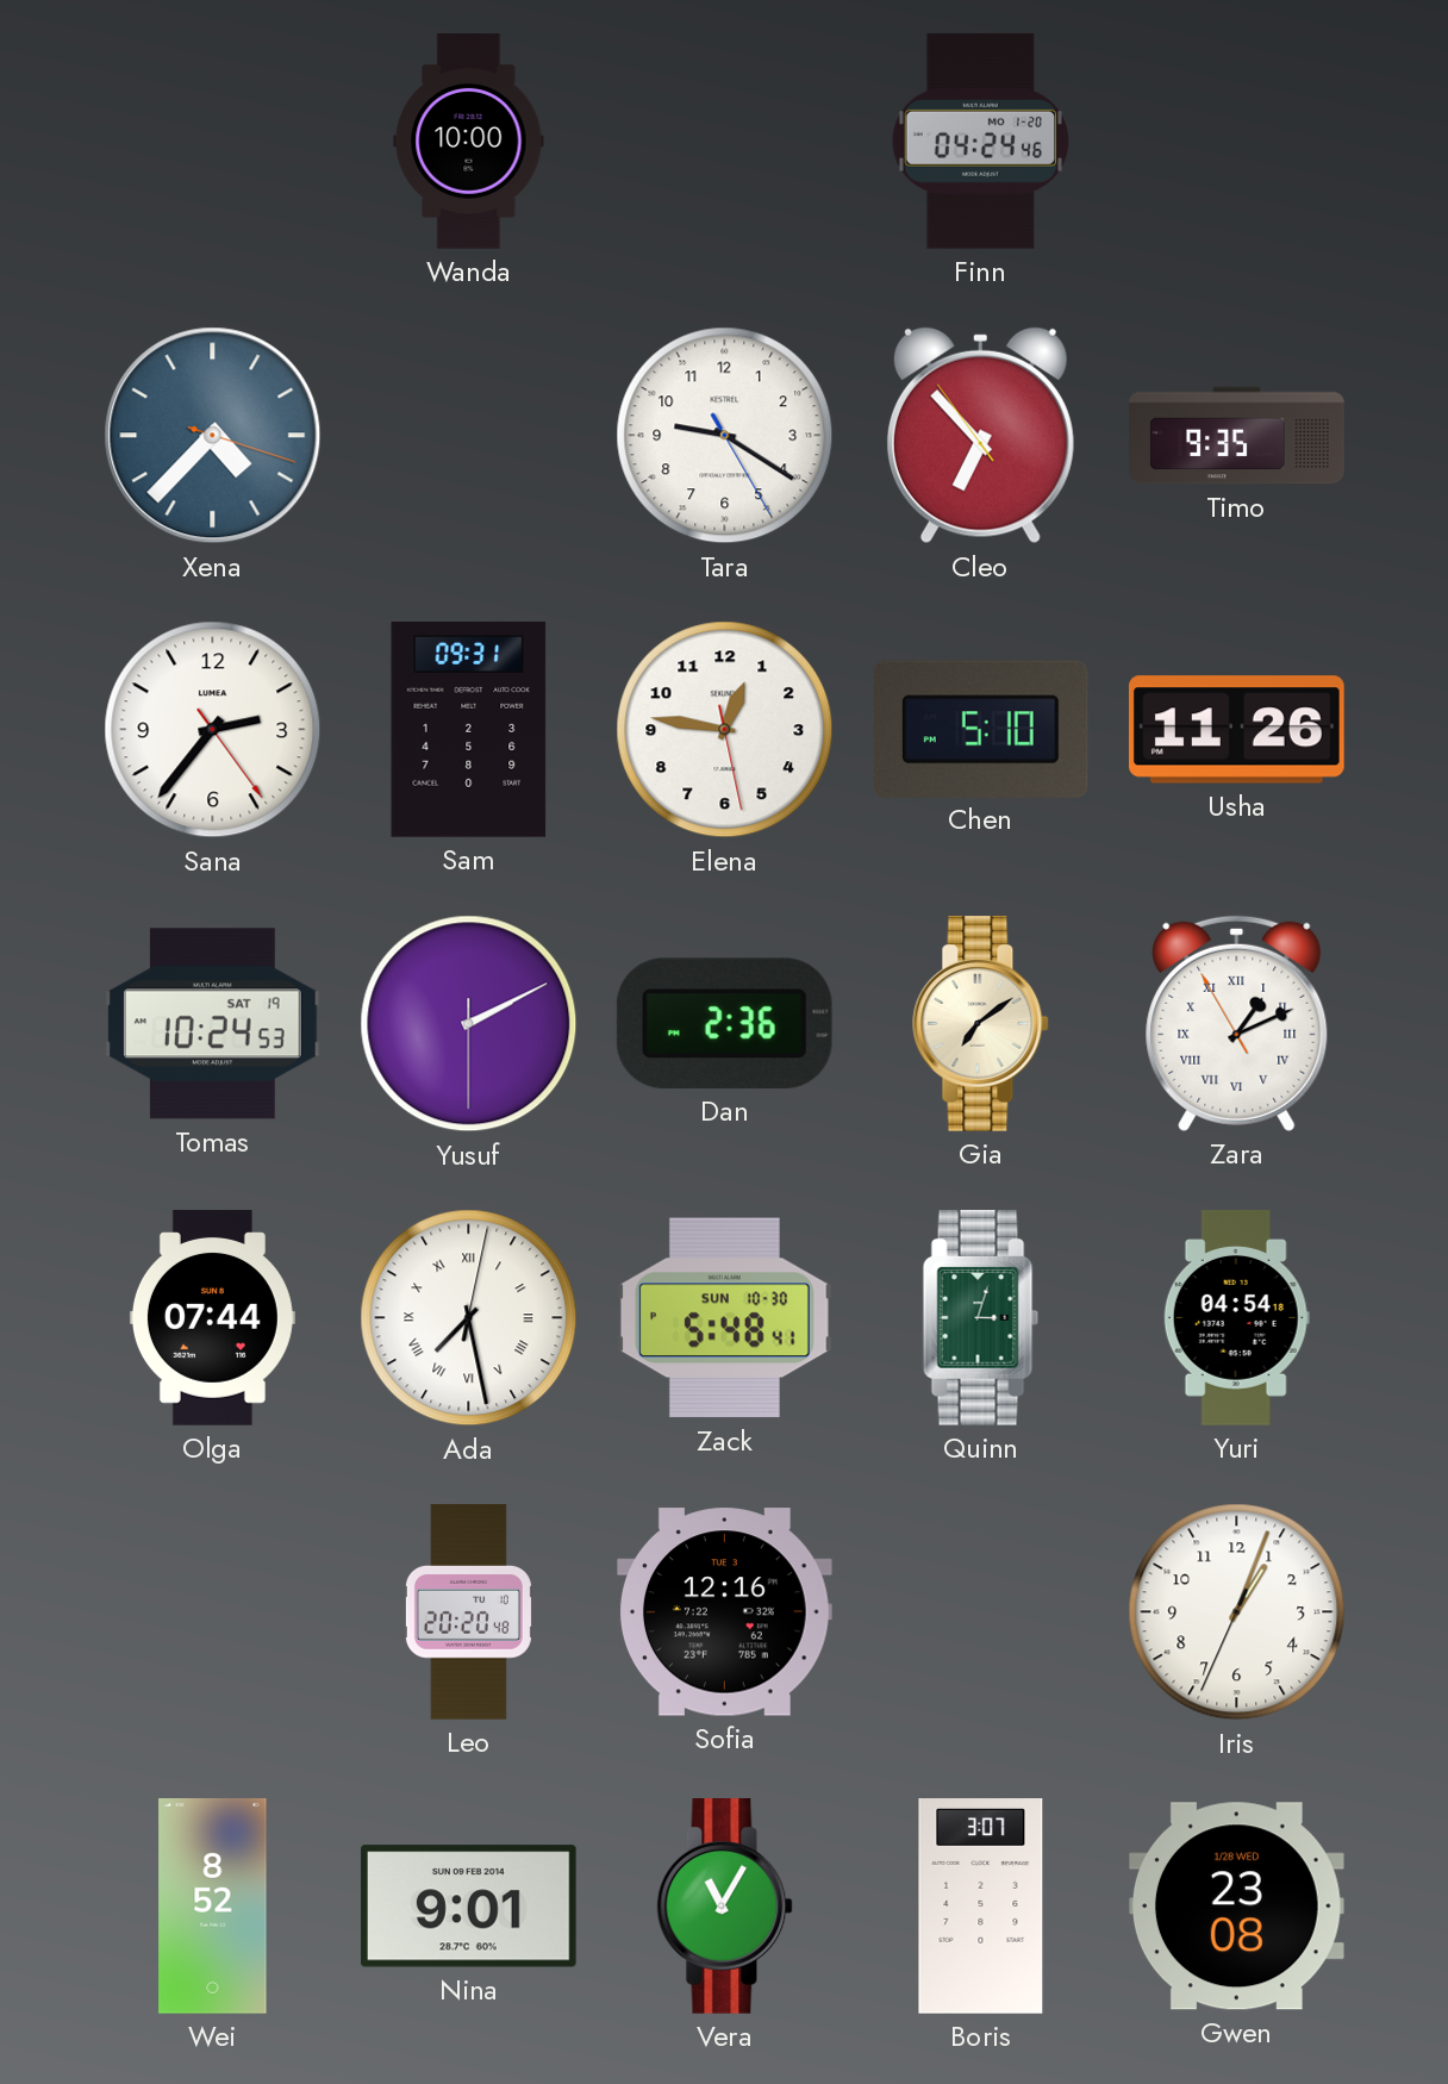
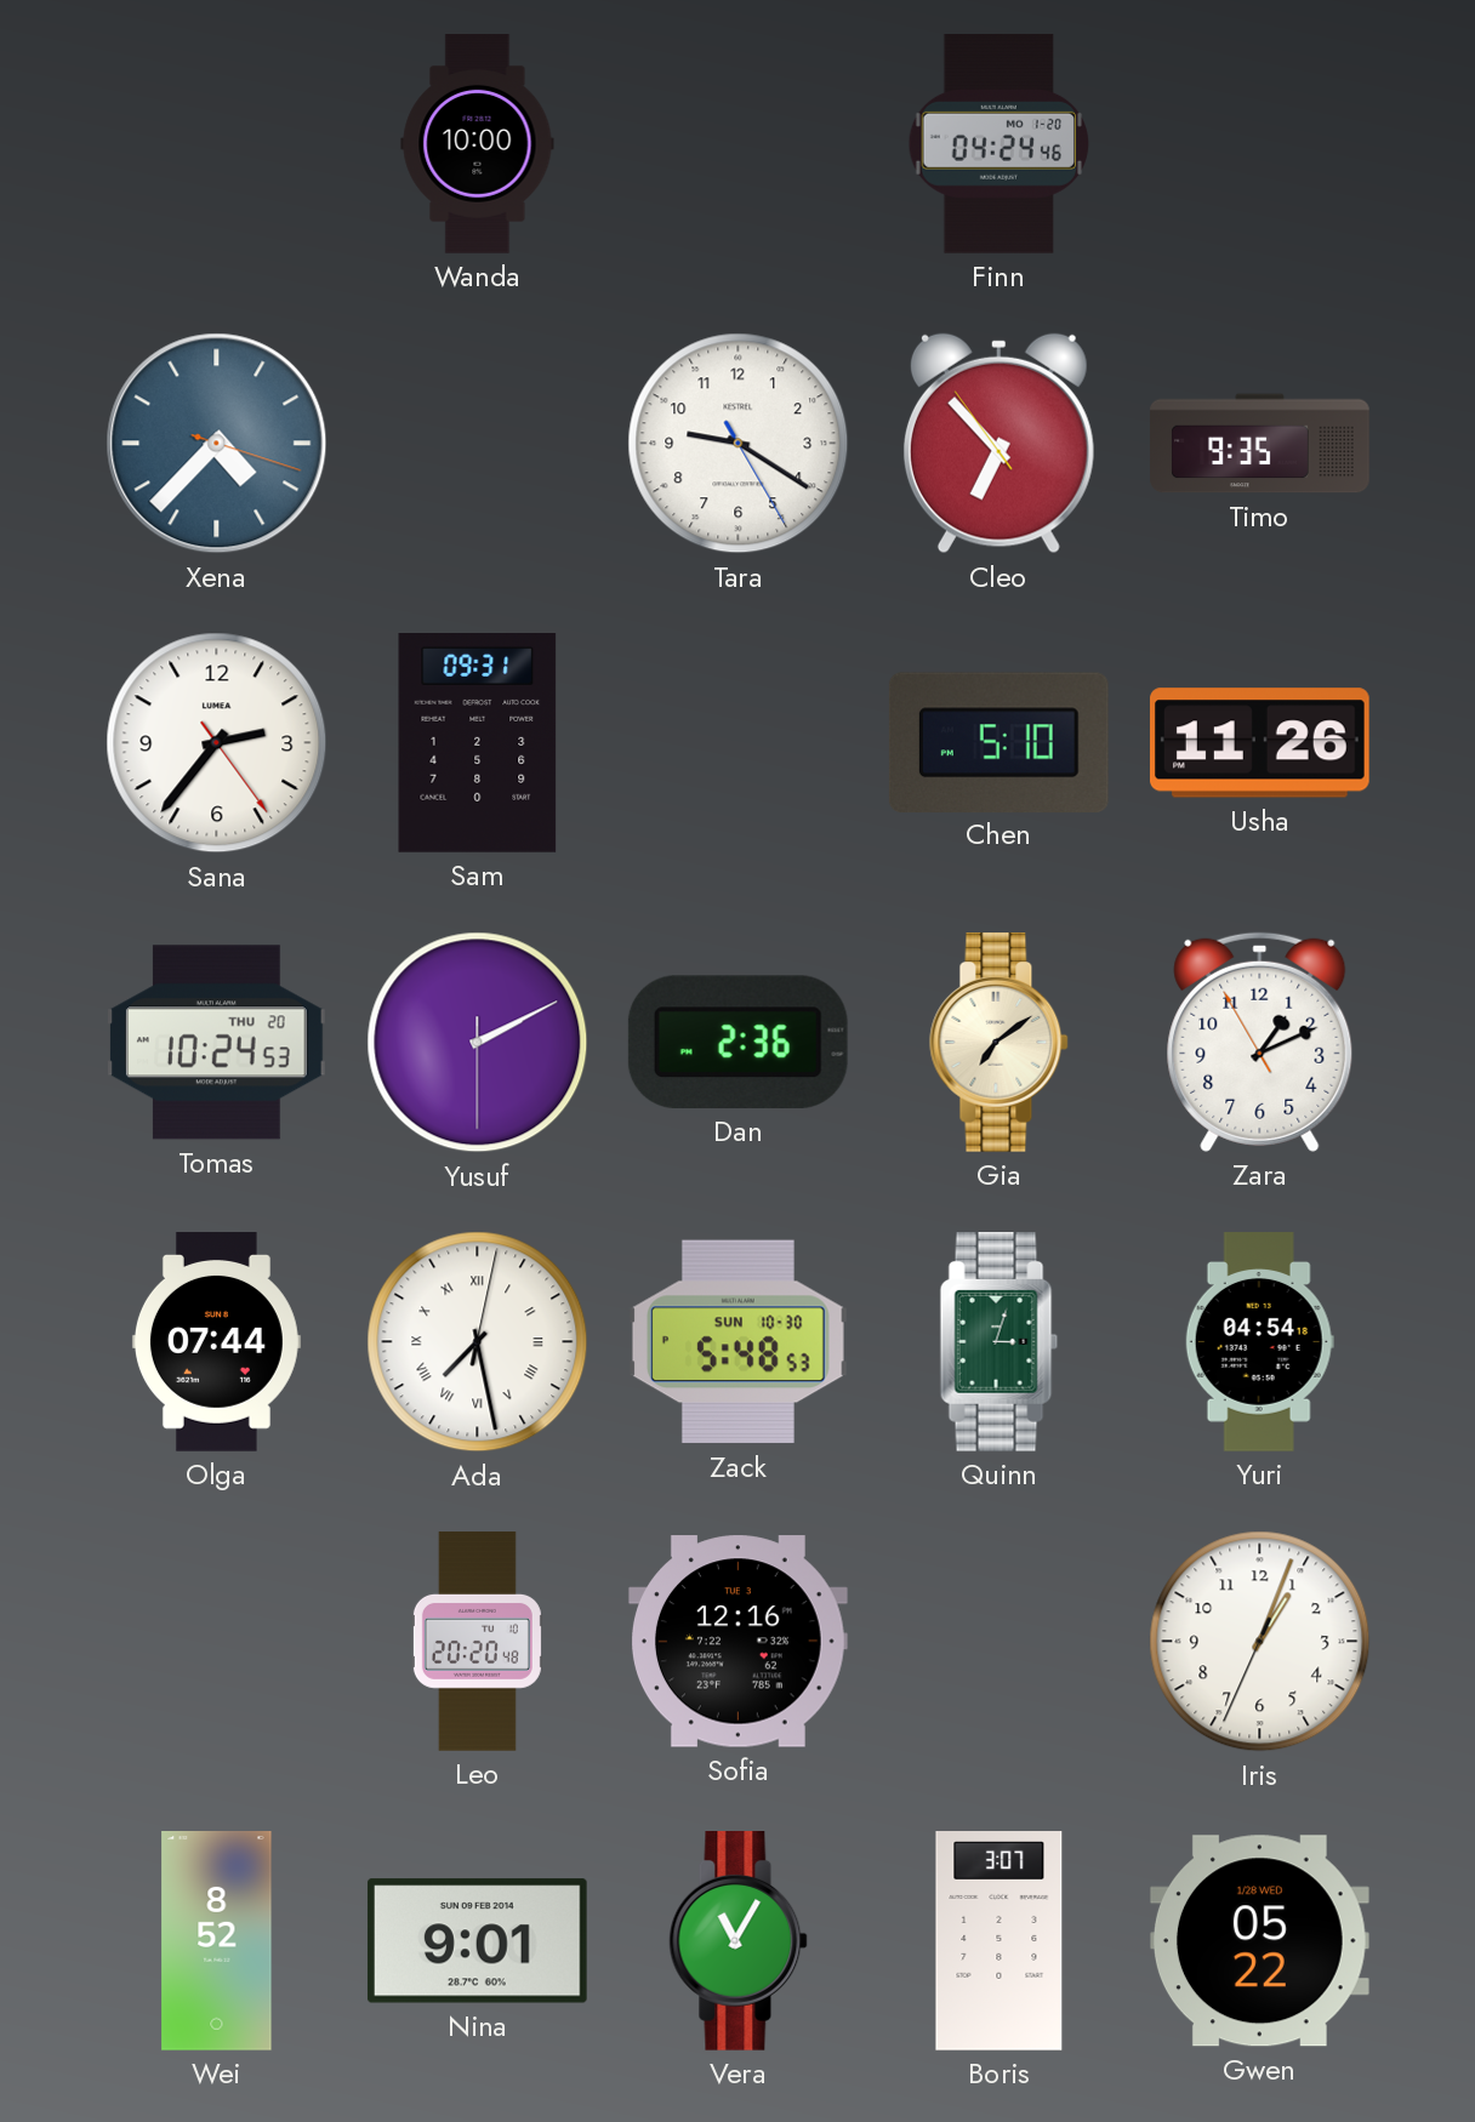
Elena: 12:46 -> none
Tomas date: SAT 19 -> THU 20
Zara numerals: Roman -> Arabic
Zack: 5:48:41 -> 5:48:53
Gwen: 23:08 -> 05:22
